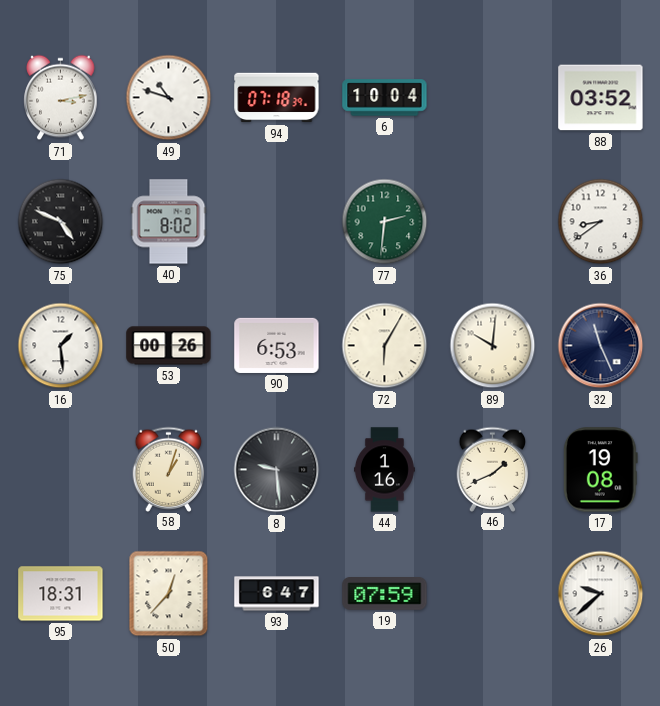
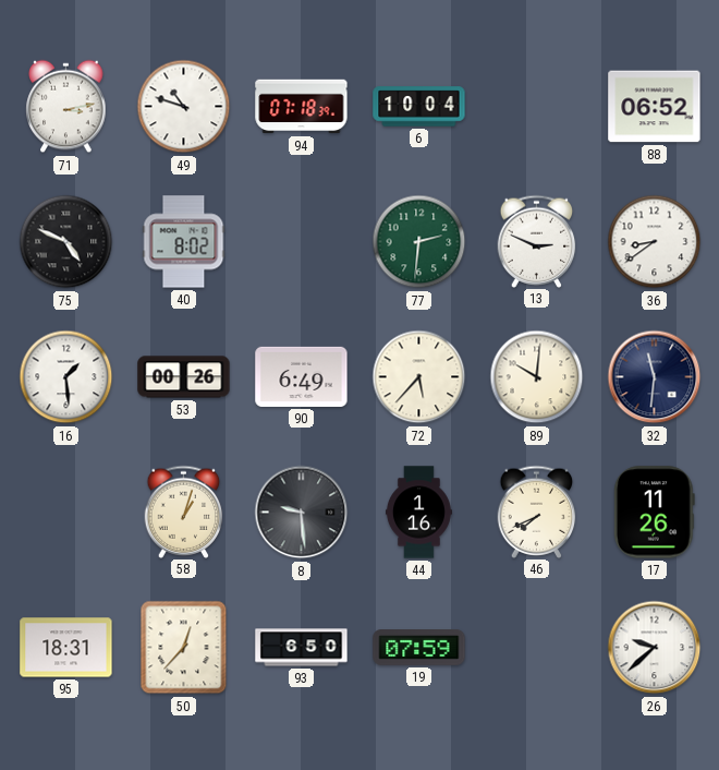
88: 03:52 -> 06:52
13: none -> 2:49
90: 6:53 -> 6:49
72: 6:05 -> 5:37
32: 11:26 -> 11:31
46: 1:41 -> 7:41
17: 19:08 -> 11:26
93: 6:47 -> 6:50
